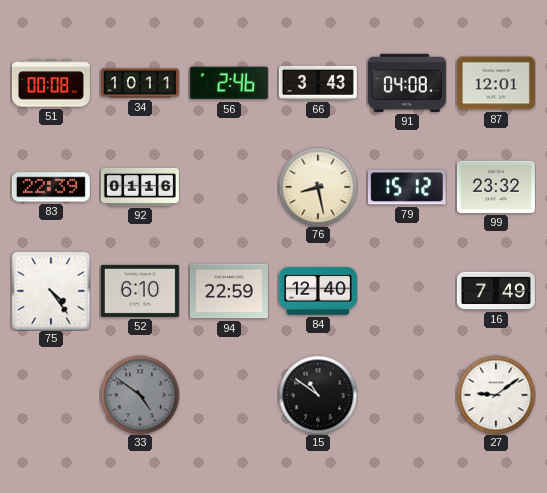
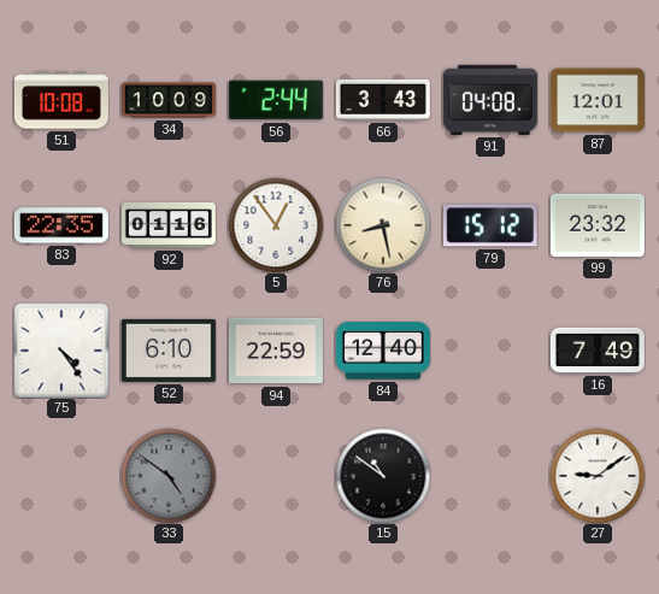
51: 00:08 -> 10:08
34: 10:11 -> 10:09
56: 2:46 -> 2:44
83: 22:39 -> 22:35
5: none -> 12:54
